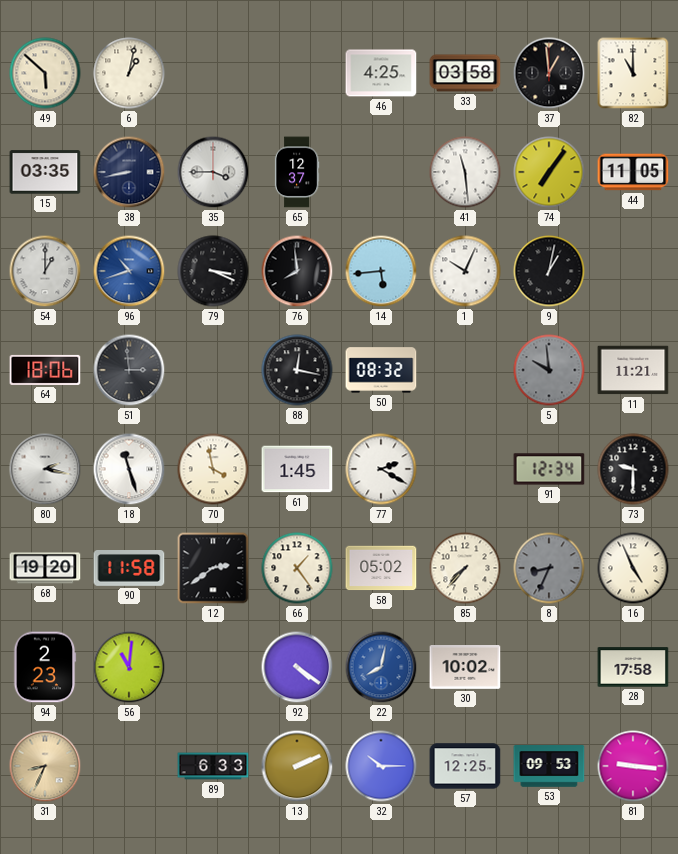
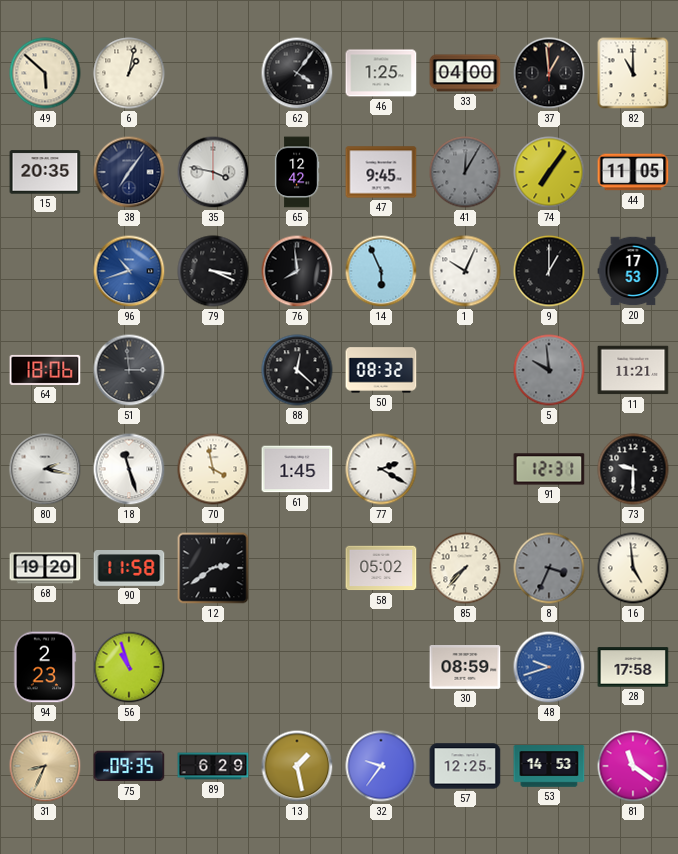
62: none -> 4:06
46: 4:25 -> 1:25
33: 03:58 -> 04:00
15: 03:35 -> 20:35
38: 8:43 -> 7:06
35: 3:45 -> 3:47
65: 12:37 -> 12:42
47: none -> 9:45
41: 11:29 -> 12:05
41 dial: white -> grey
54: 1:00 -> none
14: 5:44 -> 5:56
9: 1:02 -> 1:00
20: none -> 17:53
88: 12:17 -> 12:22
91: 12:34 -> 12:31
66: 1:24 -> none
8: 8:34 -> 3:34
16: 4:56 -> 4:59
56: 11:01 -> 10:57
92: 4:21 -> none
22: 8:02 -> none
30: 10:02 -> 08:59
48: none -> 9:42
75: none -> 09:35
89: 6:33 -> 6:29
13: 2:11 -> 1:28
32: 10:15 -> 9:36
53: 09:53 -> 14:53
81: 9:16 -> 11:21
